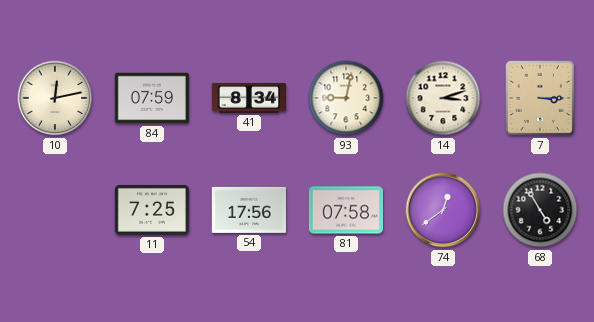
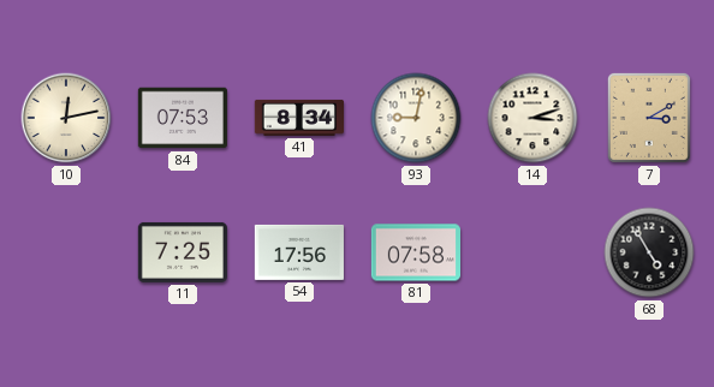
84: 07:59 -> 07:53
7: 3:15 -> 3:10
74: 12:39 -> none
